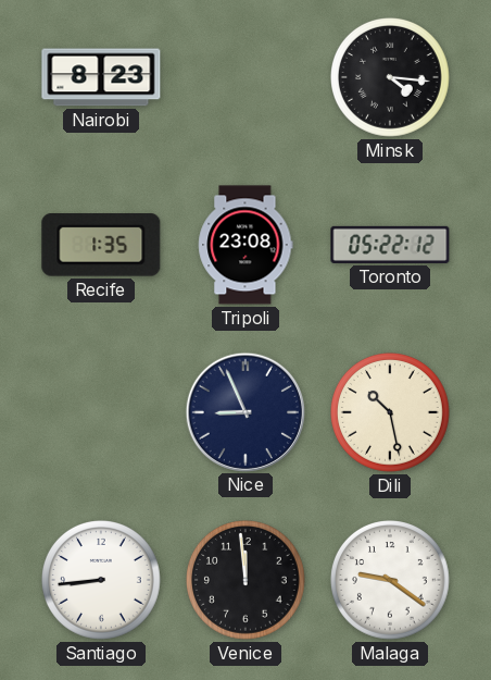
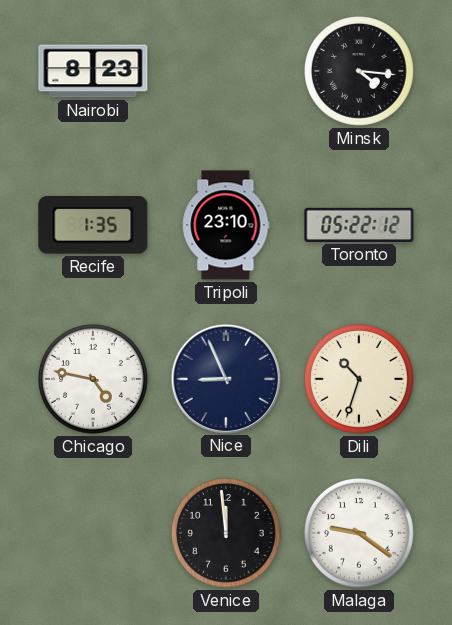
Tripoli: 23:08 -> 23:10
Chicago: none -> 4:47
Dili: 10:28 -> 10:33
Santiago: 8:44 -> none
